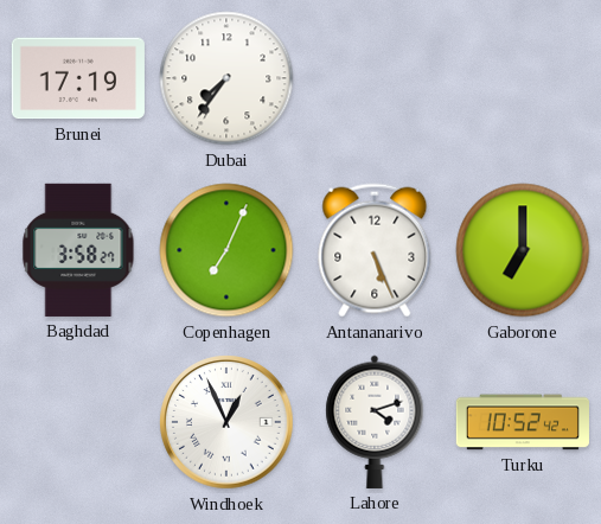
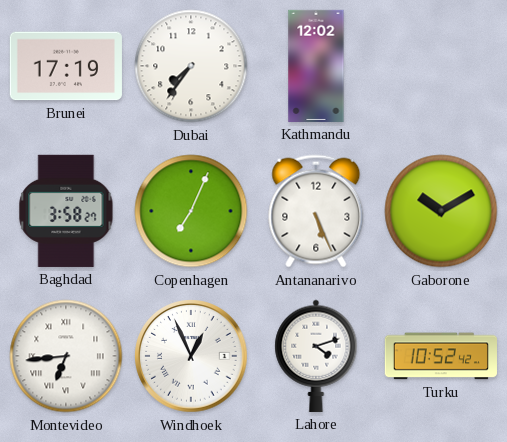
Kathmandu: none -> 12:02
Gaborone: 7:00 -> 10:10
Montevideo: none -> 6:44
